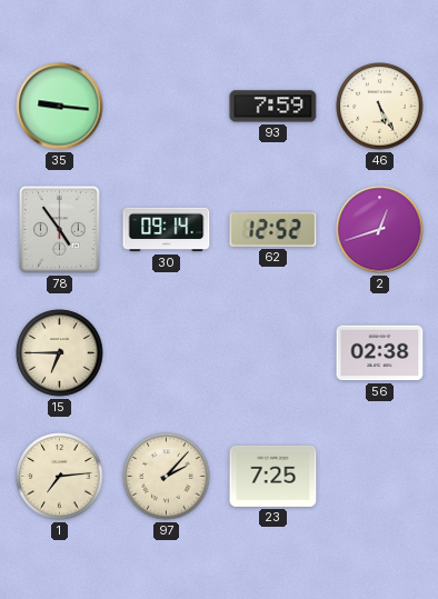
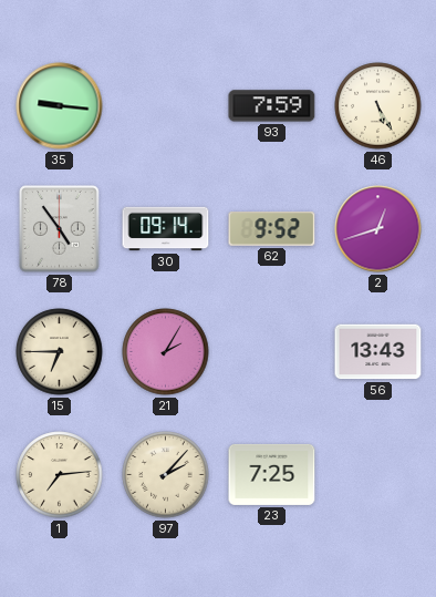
62: 12:52 -> 9:52
21: none -> 2:05
56: 02:38 -> 13:43
